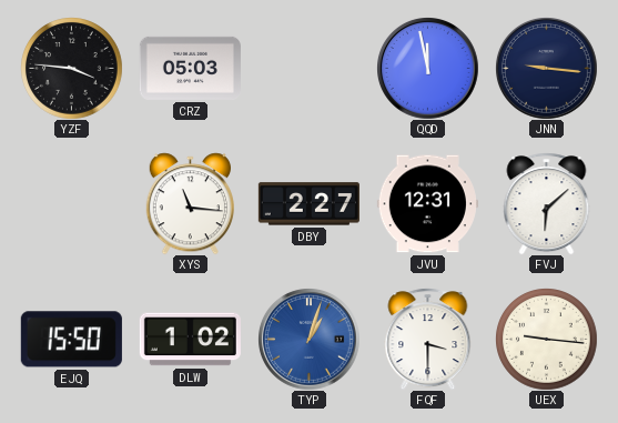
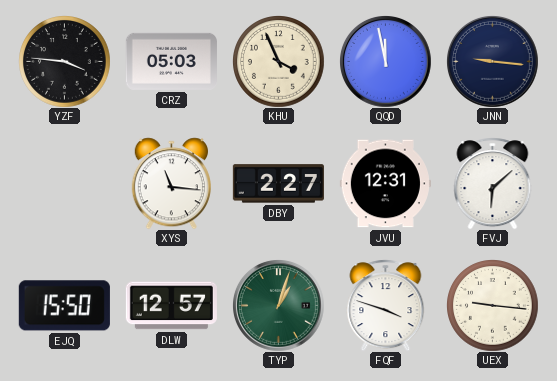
KHU: none -> 3:56
DLW: 1:02 -> 12:57
TYP dial: blue -> green
FQF: 3:30 -> 3:48
